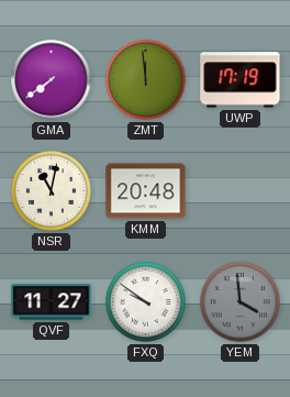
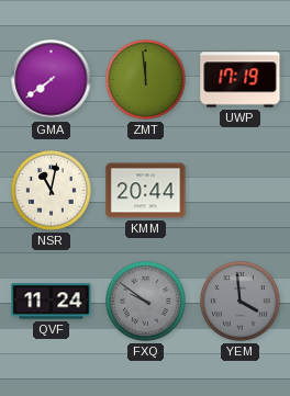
KMM: 20:48 -> 20:44
QVF: 11:27 -> 11:24
FXQ dial: white -> grey
